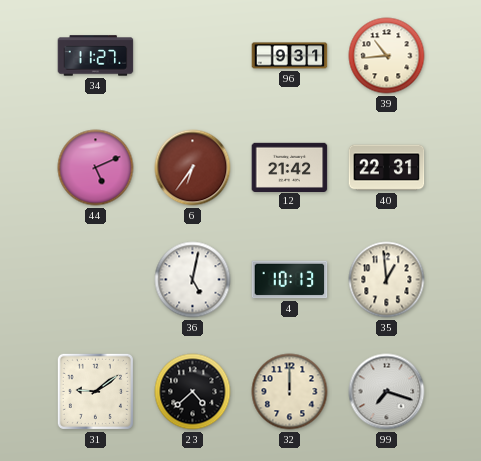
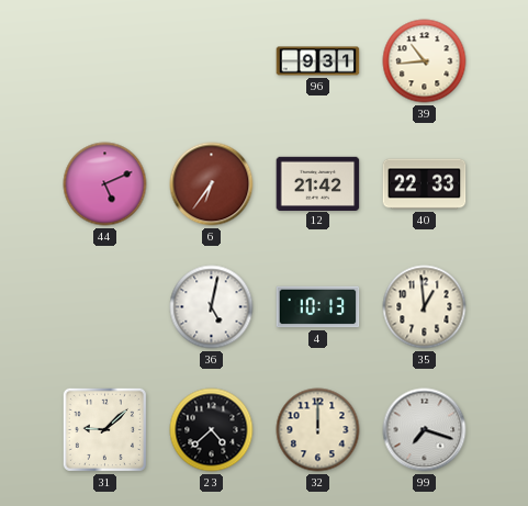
34: 11:27 -> none
40: 22:31 -> 22:33
31: 9:09 -> 9:08
